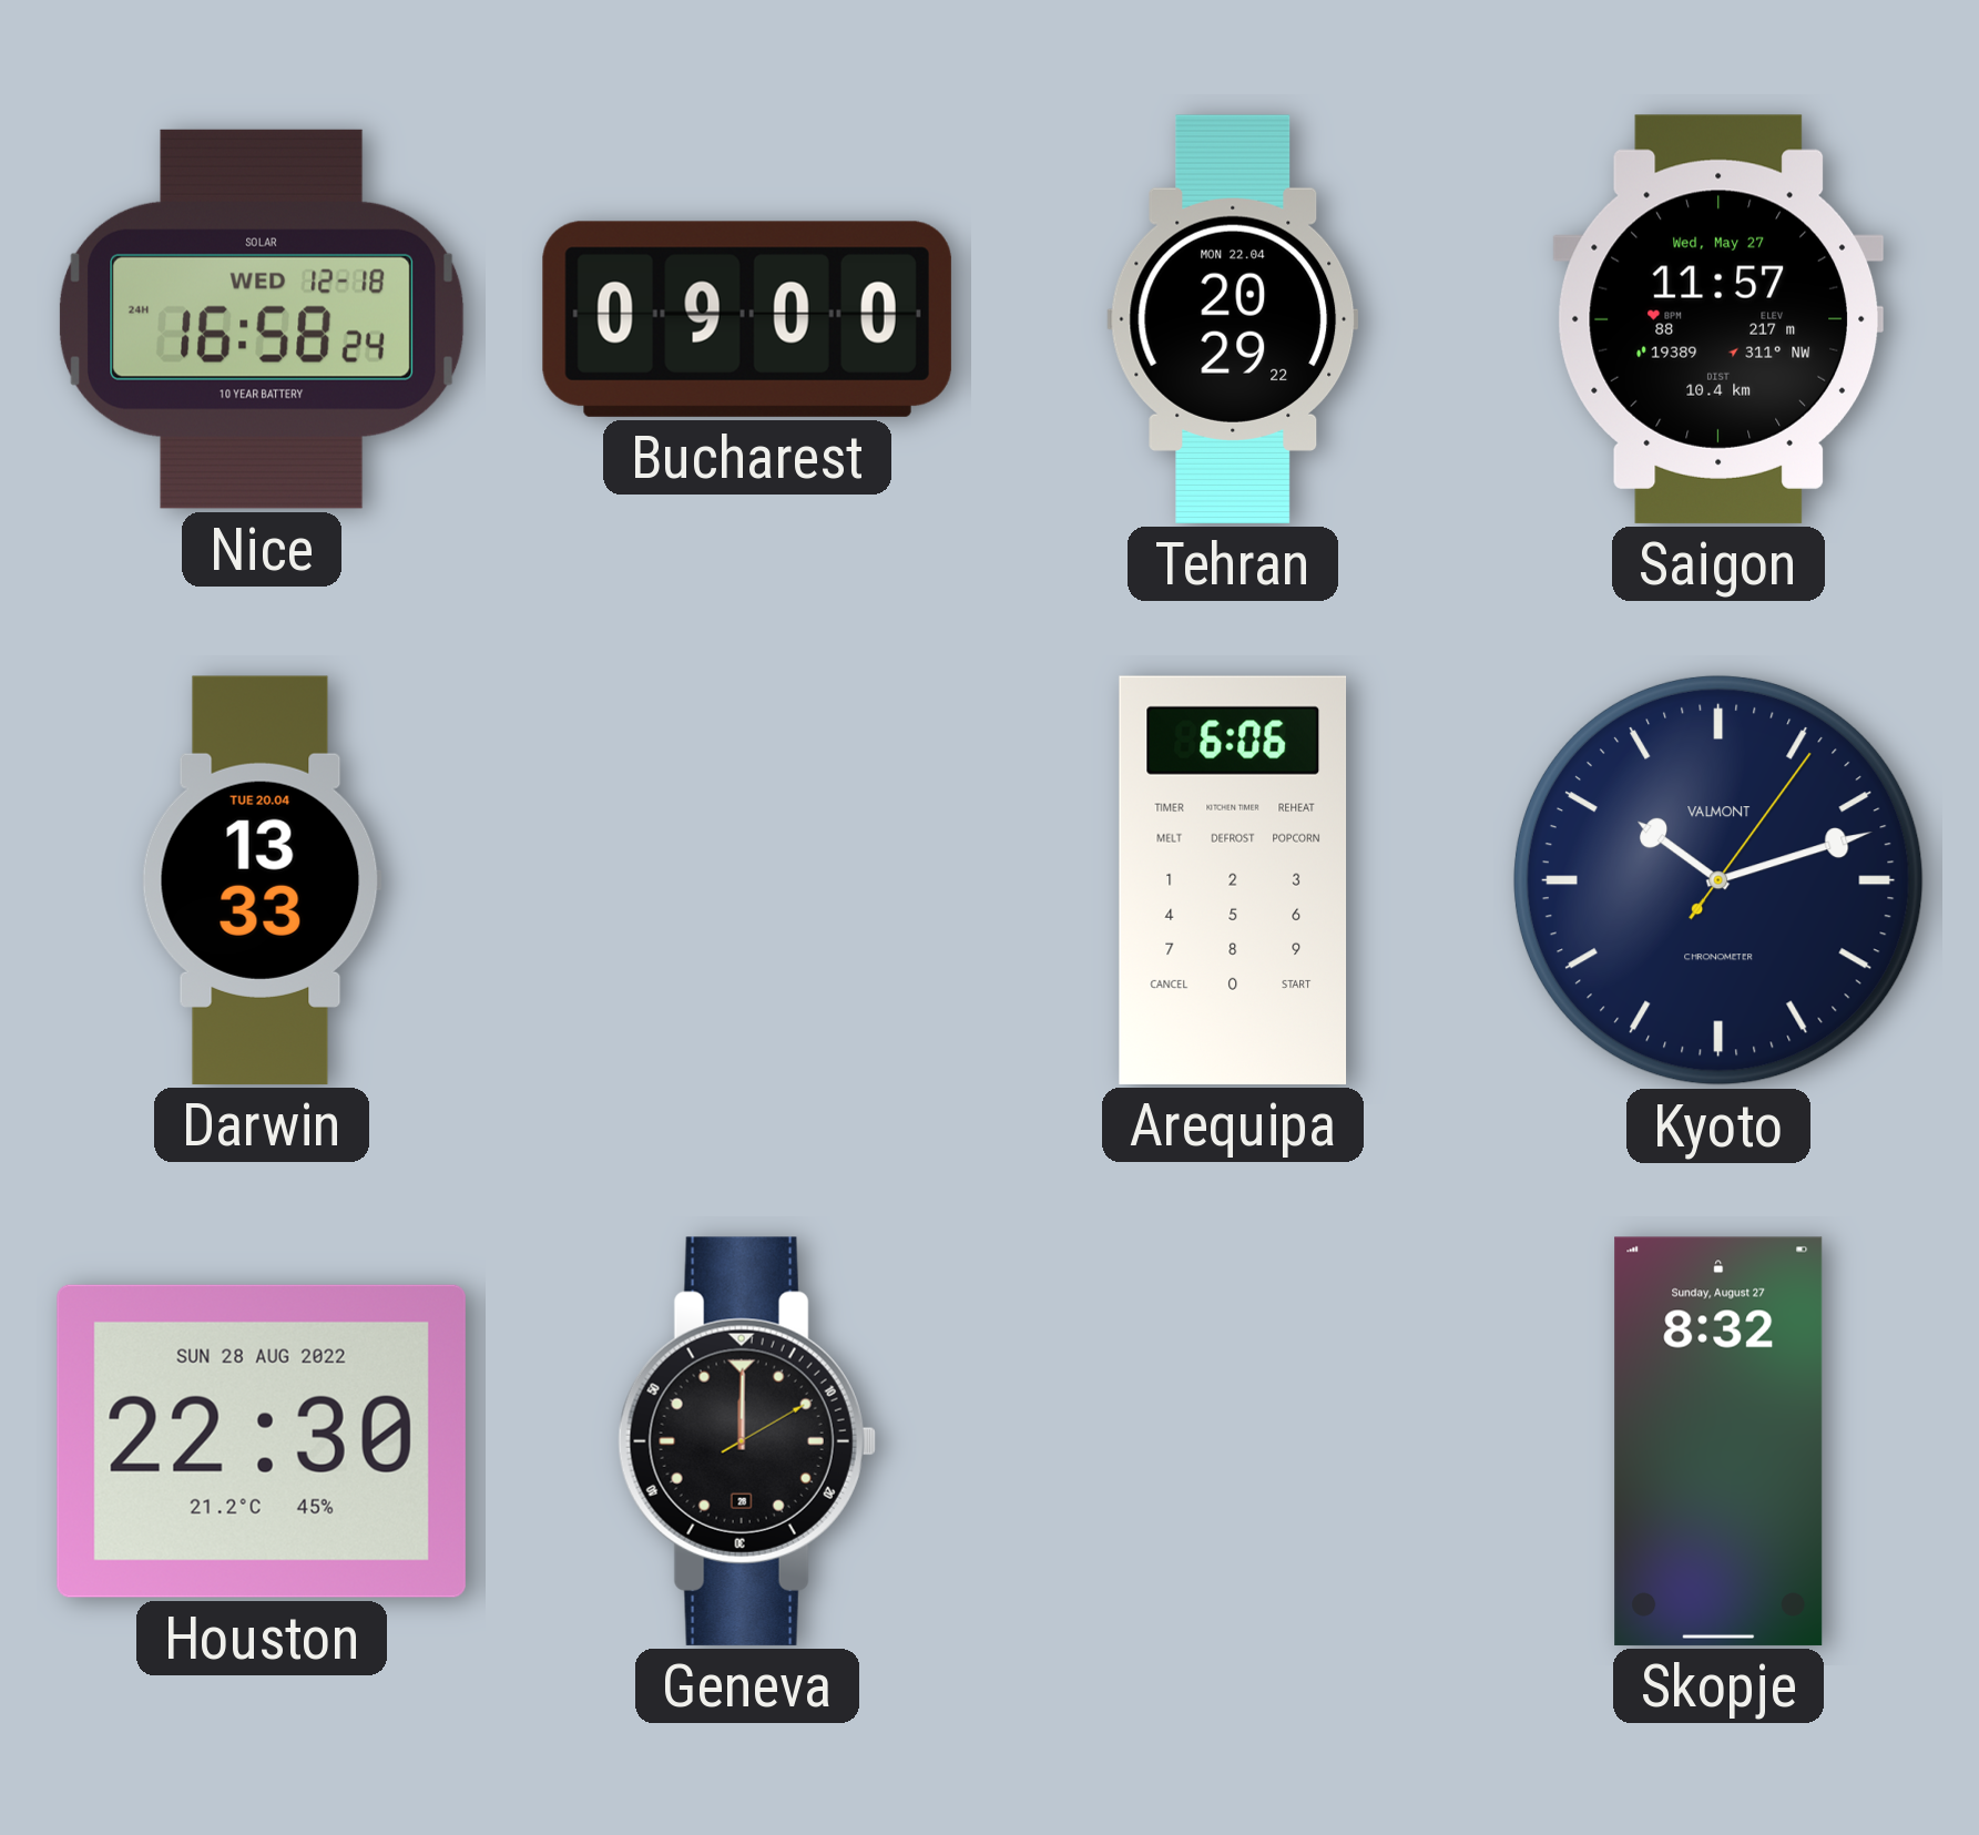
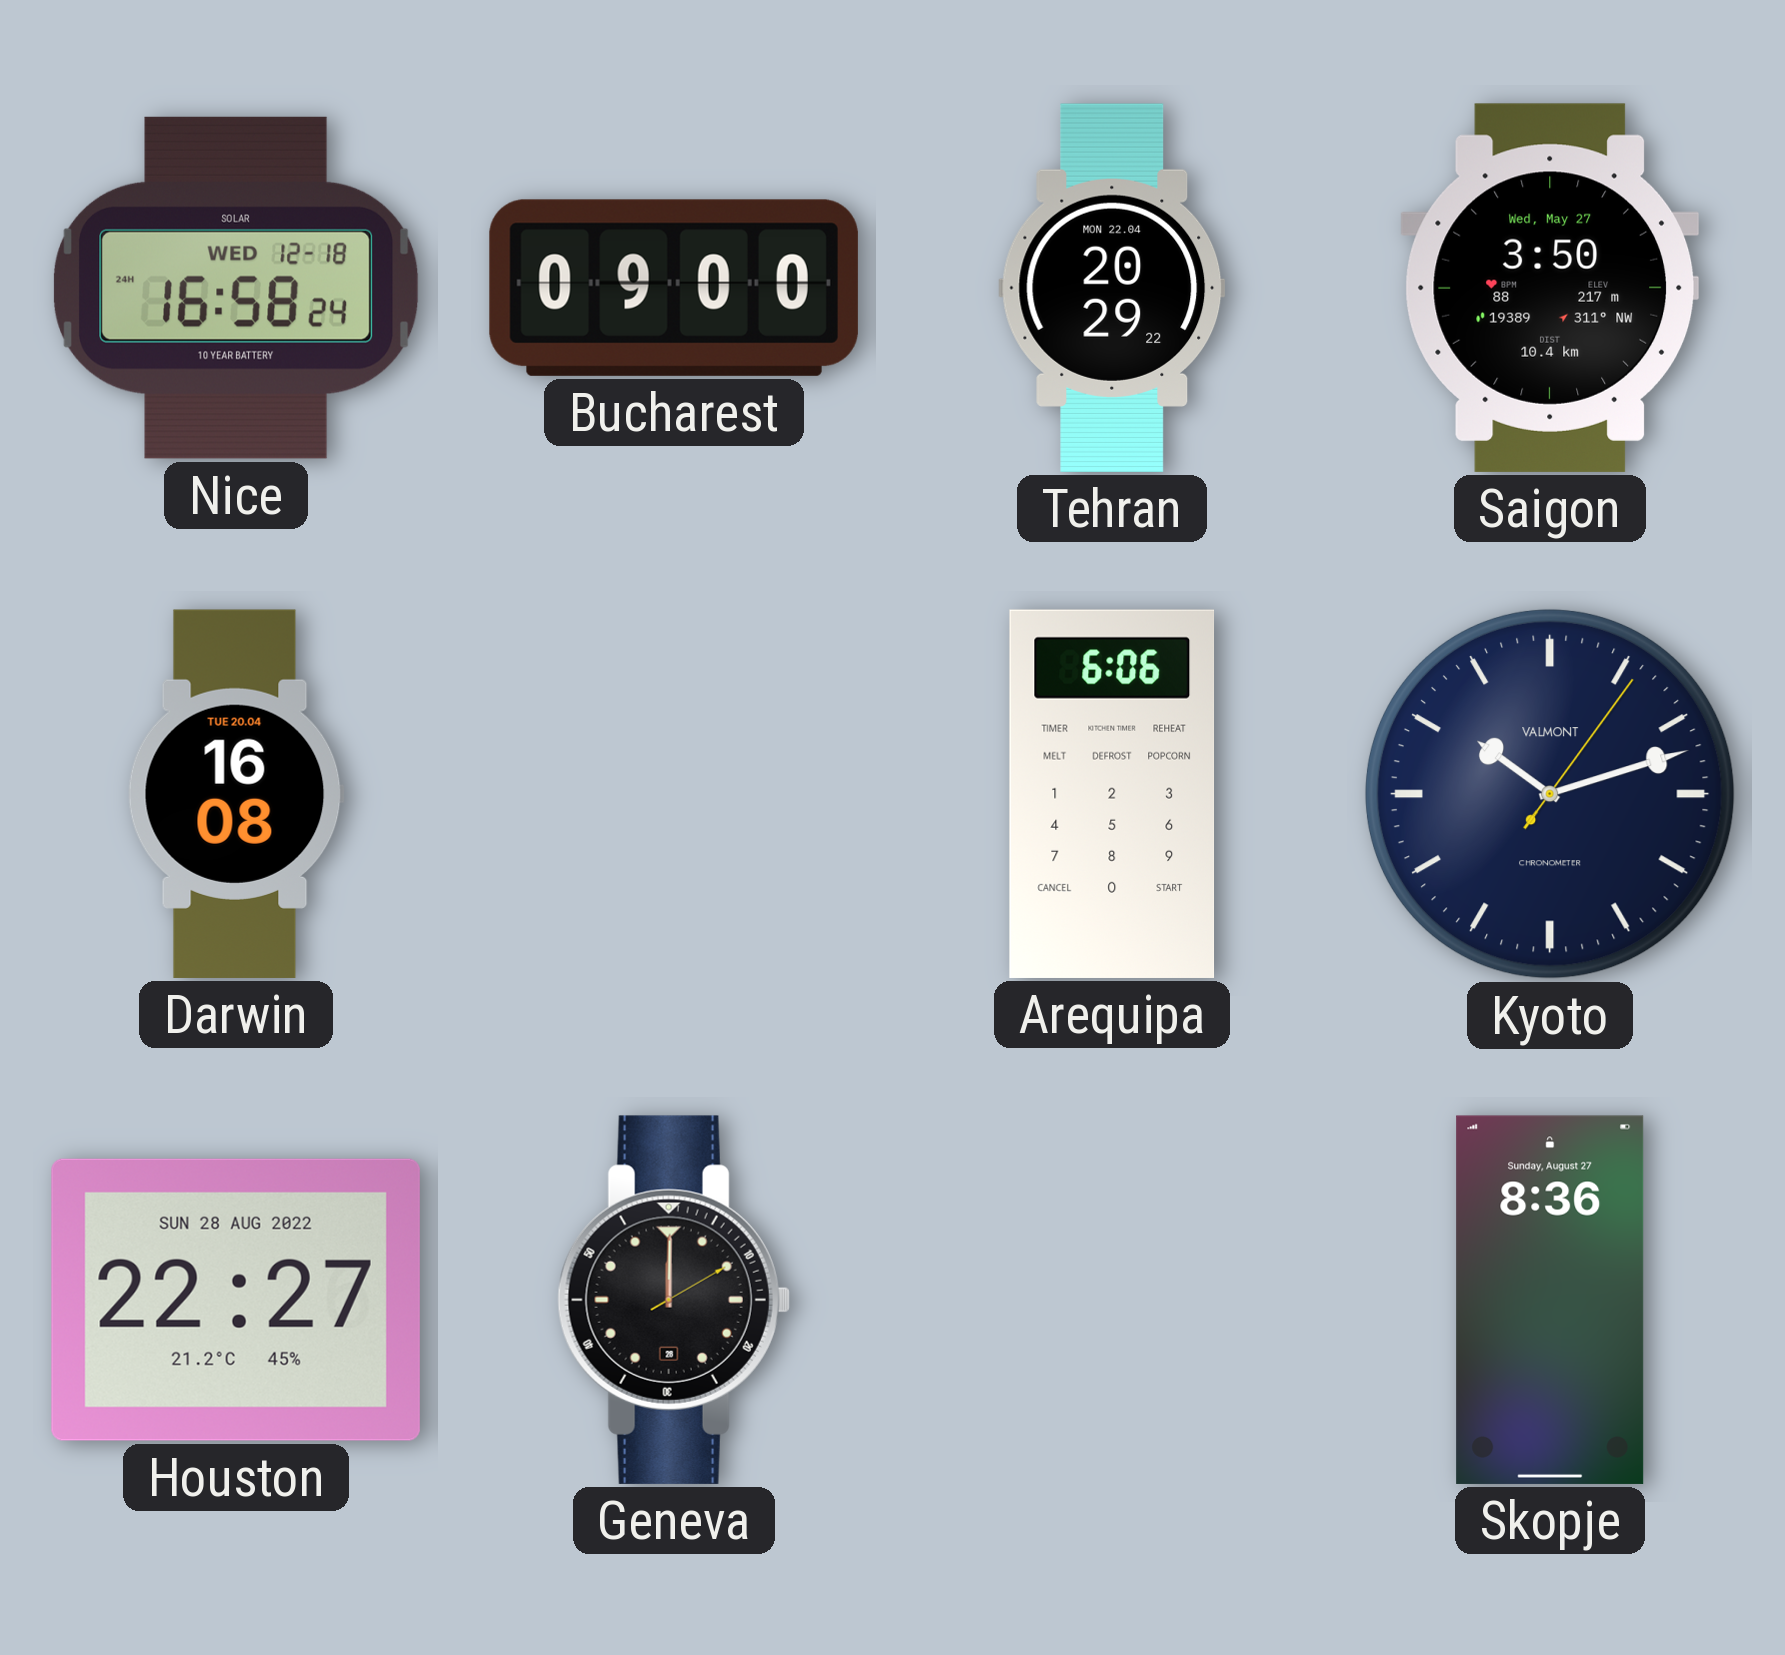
Saigon: 11:57 -> 3:50
Darwin: 13:33 -> 16:08
Houston: 22:30 -> 22:27
Skopje: 8:32 -> 8:36
